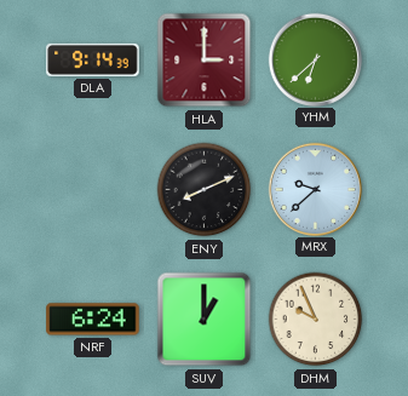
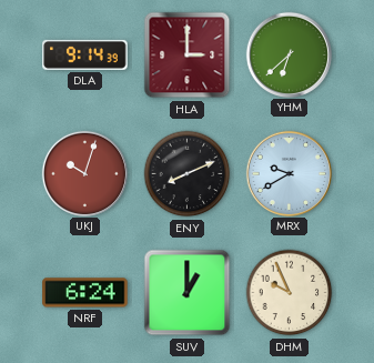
UKJ: none -> 10:03
MRX: 9:38 -> 9:40
